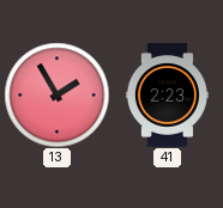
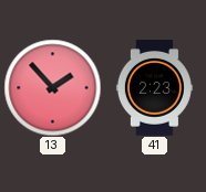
13: 1:55 -> 1:53
